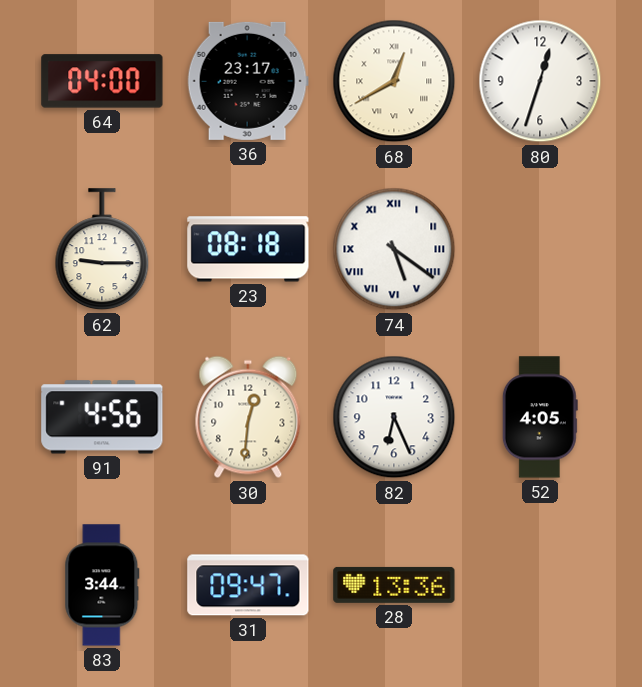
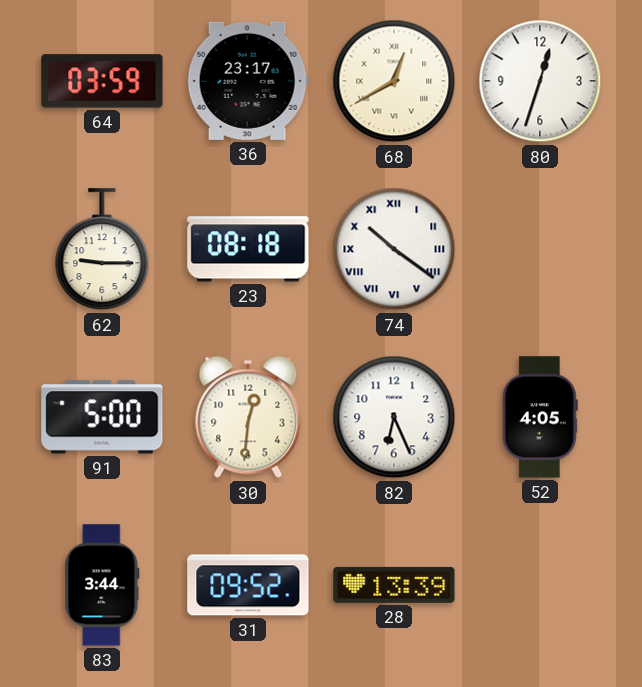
64: 04:00 -> 03:59
74: 5:21 -> 10:21
91: 4:56 -> 5:00
31: 09:47 -> 09:52
28: 13:36 -> 13:39
